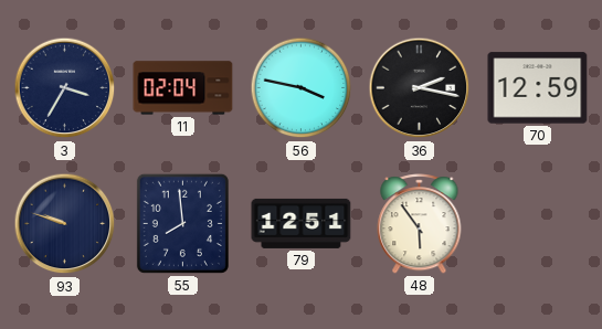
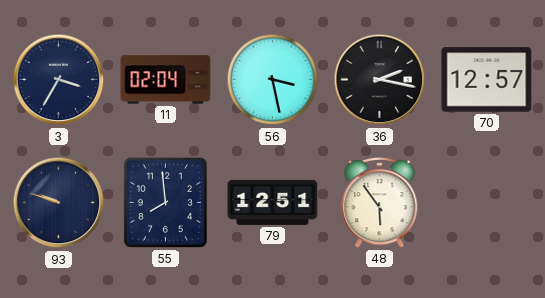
56: 3:47 -> 3:28
70: 12:59 -> 12:57
